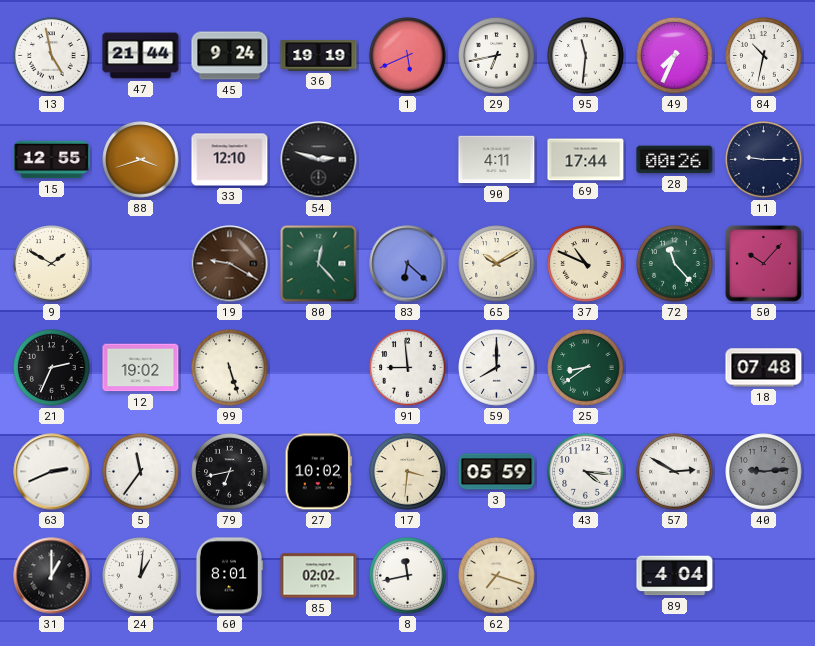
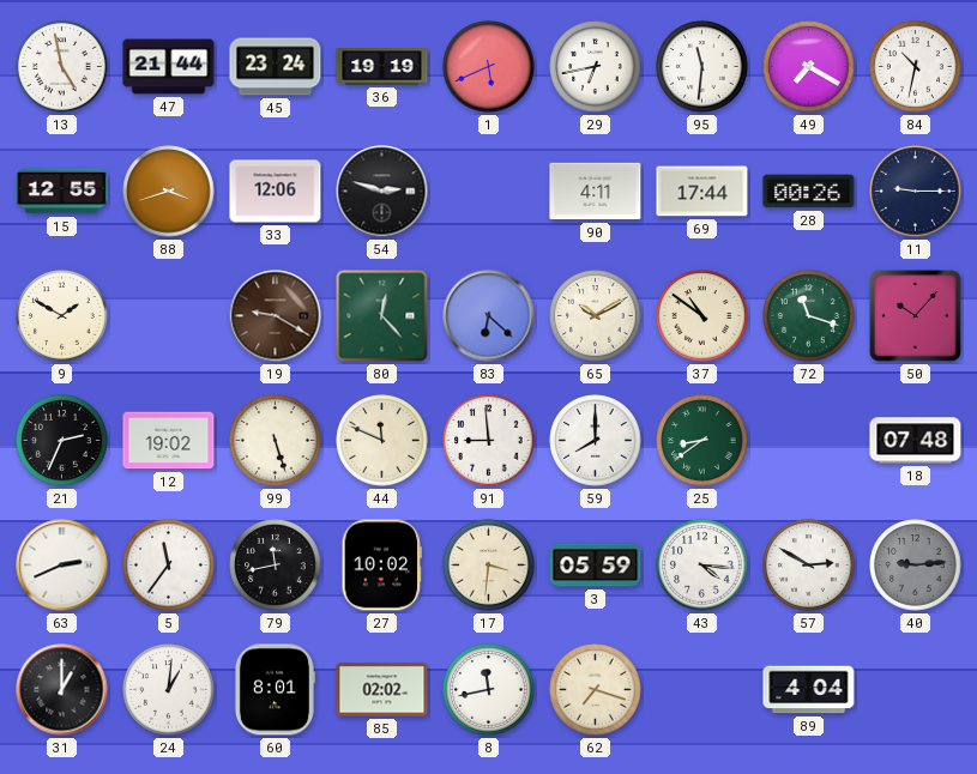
45: 9:24 -> 23:24
49: 7:34 -> 7:20
33: 12:10 -> 12:06
37: 10:49 -> 10:51
72: 11:23 -> 11:18
44: none -> 11:49
79: 6:43 -> 11:43
